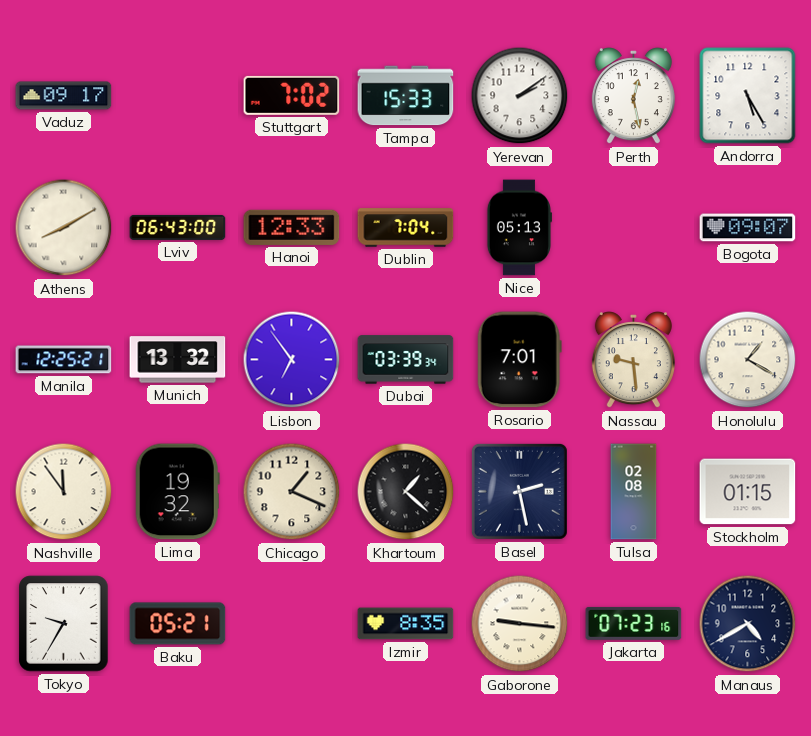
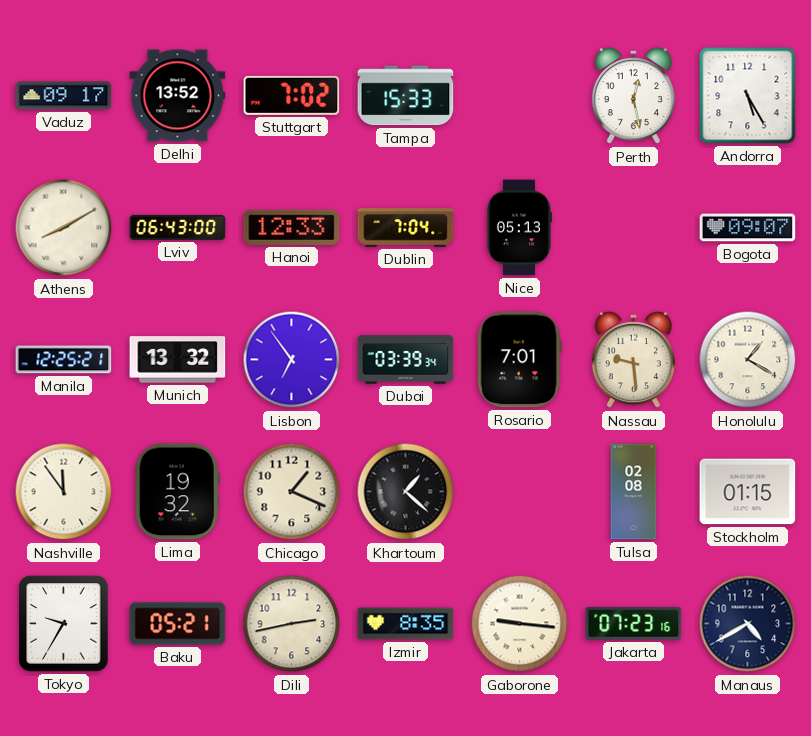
Delhi: none -> 13:52
Yerevan: 2:09 -> none
Basel: 2:28 -> none
Dili: none -> 2:43
